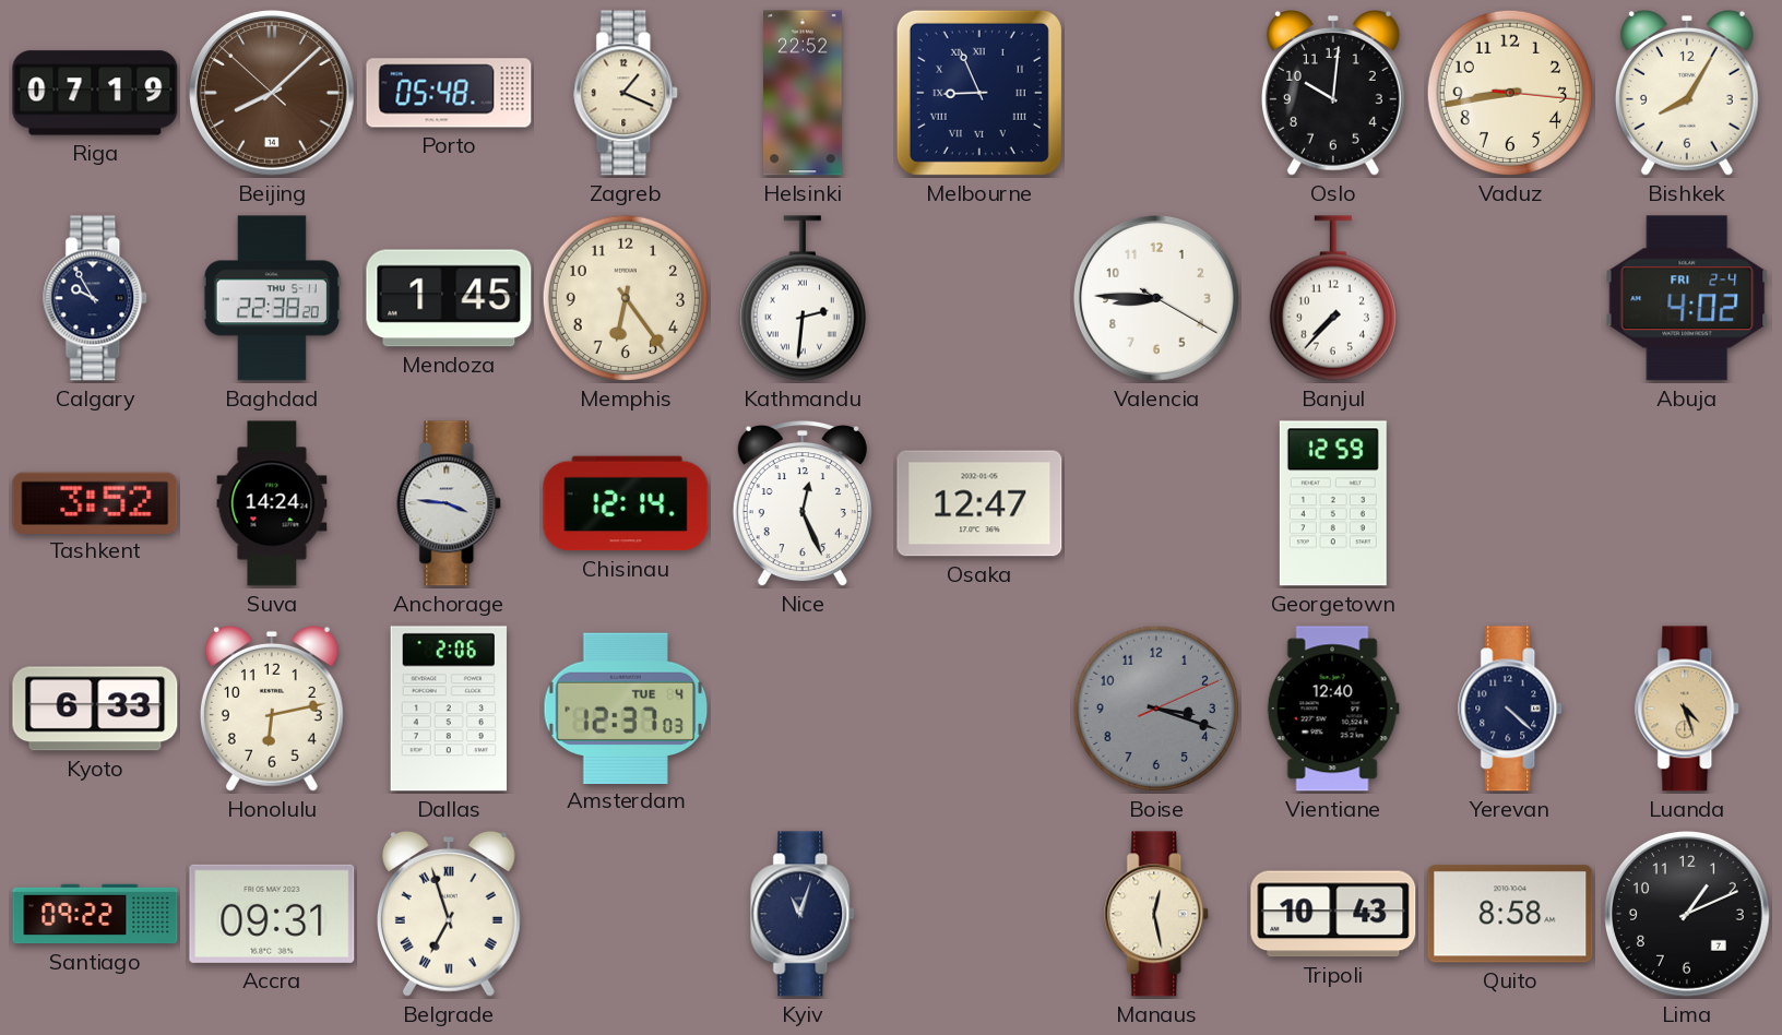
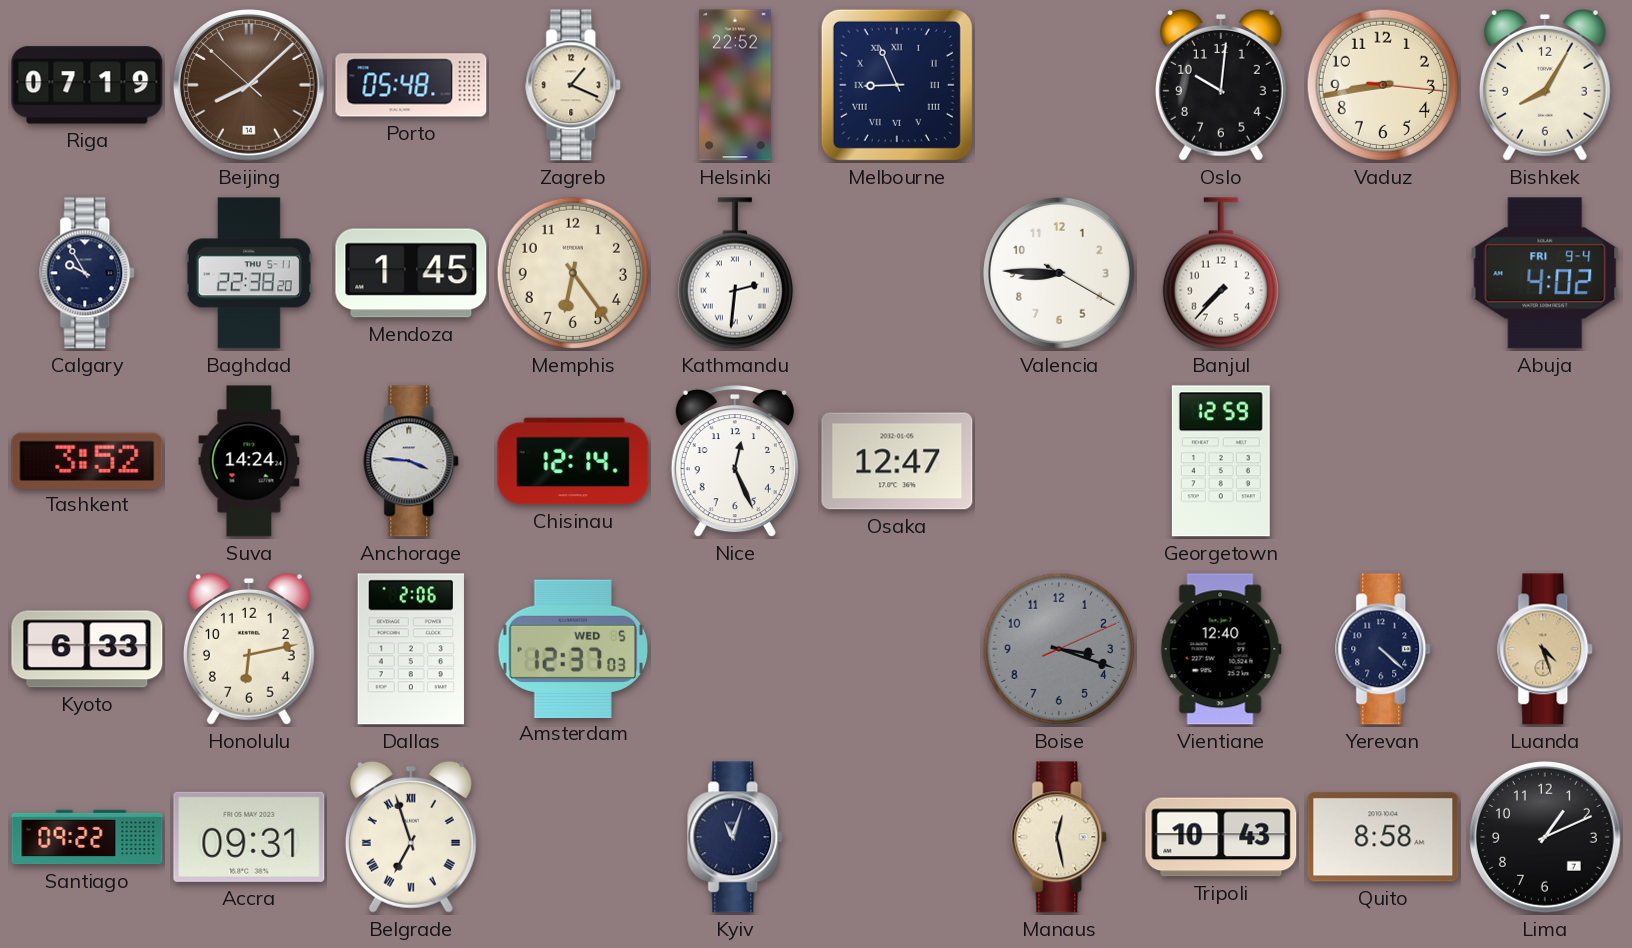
Abuja date: FRI 2-4 -> FRI 9-4
Amsterdam date: TUE 4 -> WED 5
